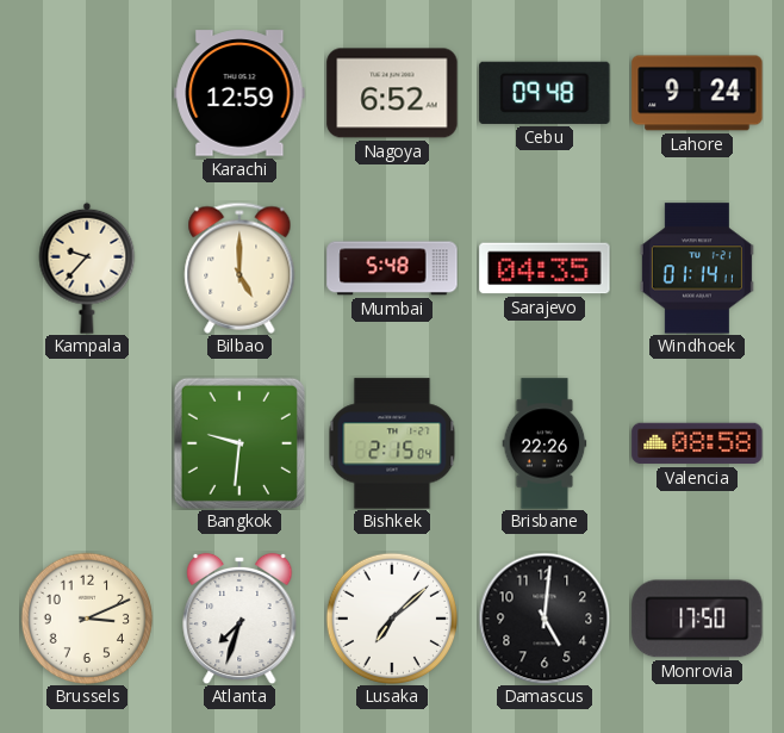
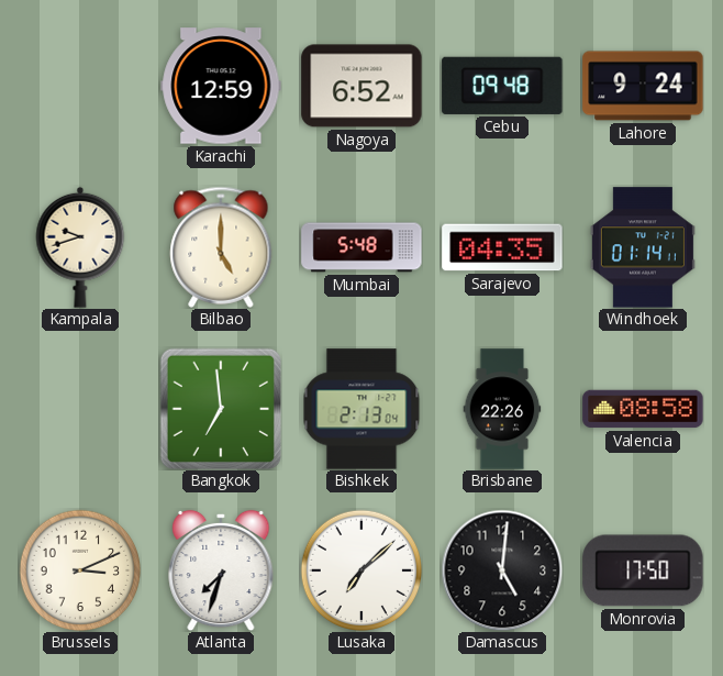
Kampala: 9:37 -> 9:42
Bangkok: 9:31 -> 6:59
Bishkek: 2:15 -> 2:13
